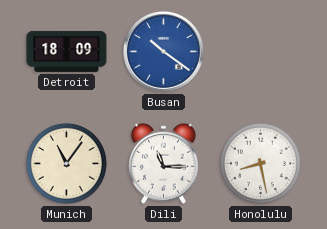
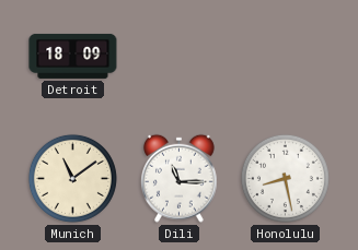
Busan: 10:21 -> none
Munich: 11:06 -> 11:09
